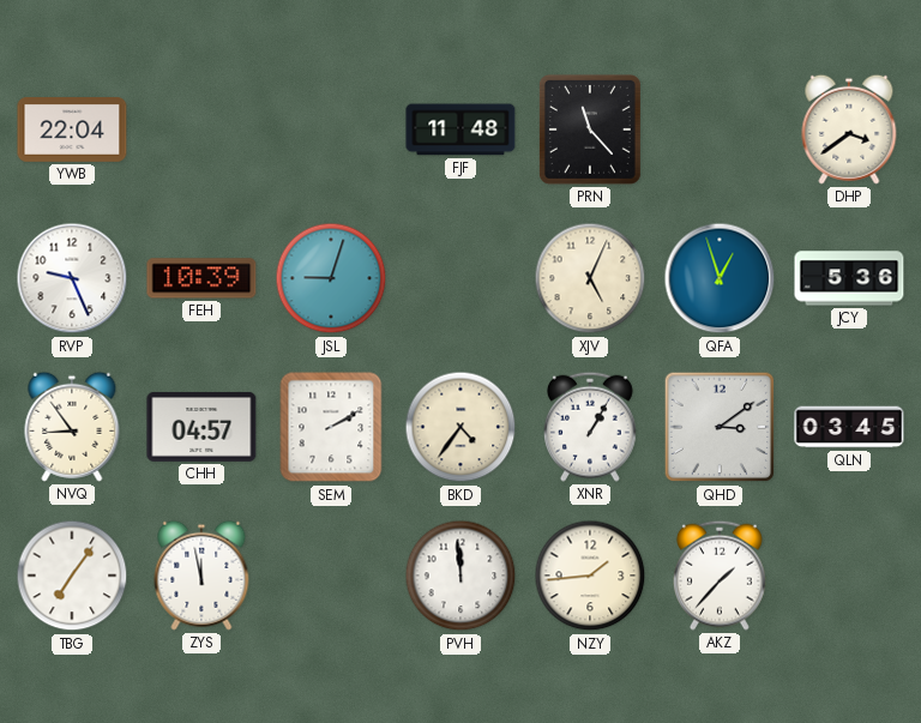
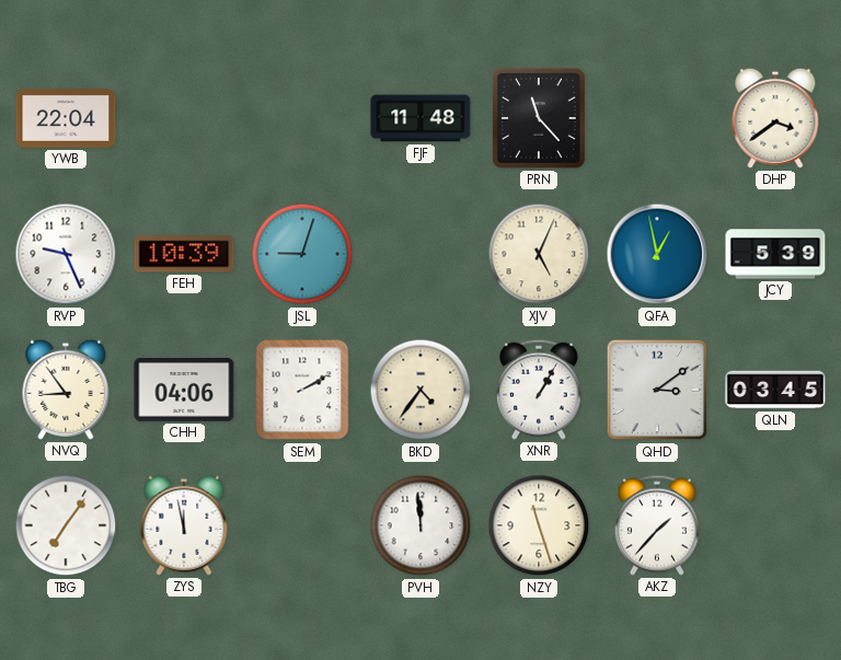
QFA: 12:57 -> 12:58
JCY: 5:36 -> 5:39
CHH: 04:57 -> 04:06
NZY: 1:44 -> 11:27
